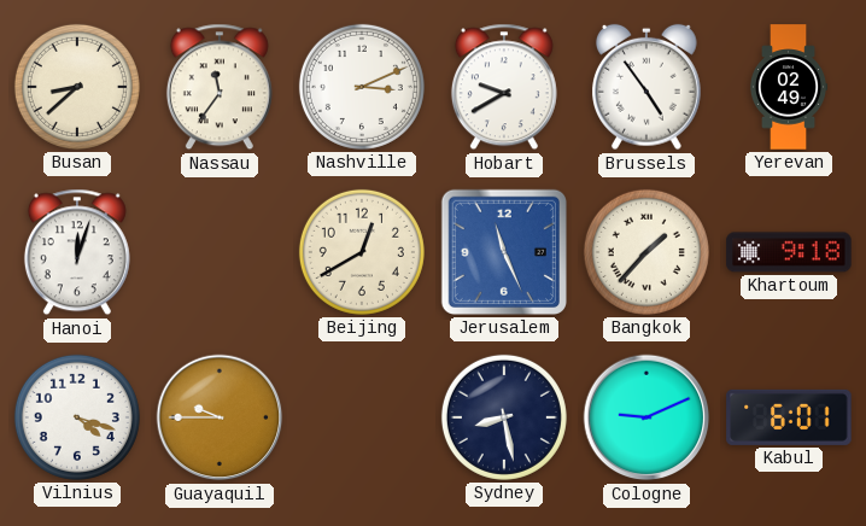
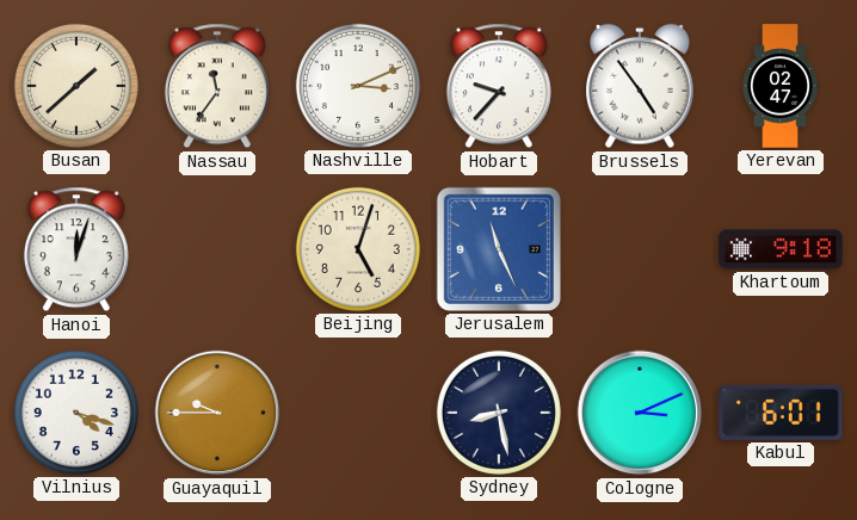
Busan: 8:38 -> 1:38
Hobart: 9:40 -> 9:37
Yerevan: 02:49 -> 02:47
Beijing: 12:40 -> 5:03
Bangkok: 1:37 -> none
Cologne: 9:11 -> 3:11
